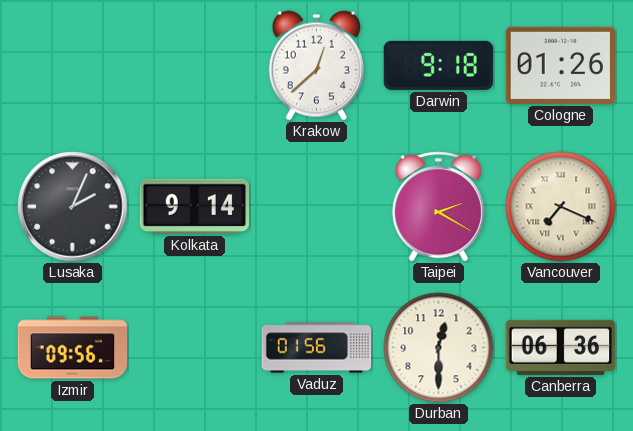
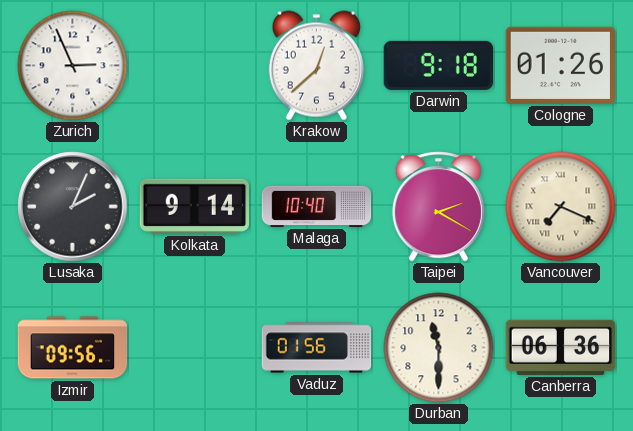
Zurich: none -> 2:56
Malaga: none -> 10:40
Durban: 12:30 -> 11:30
